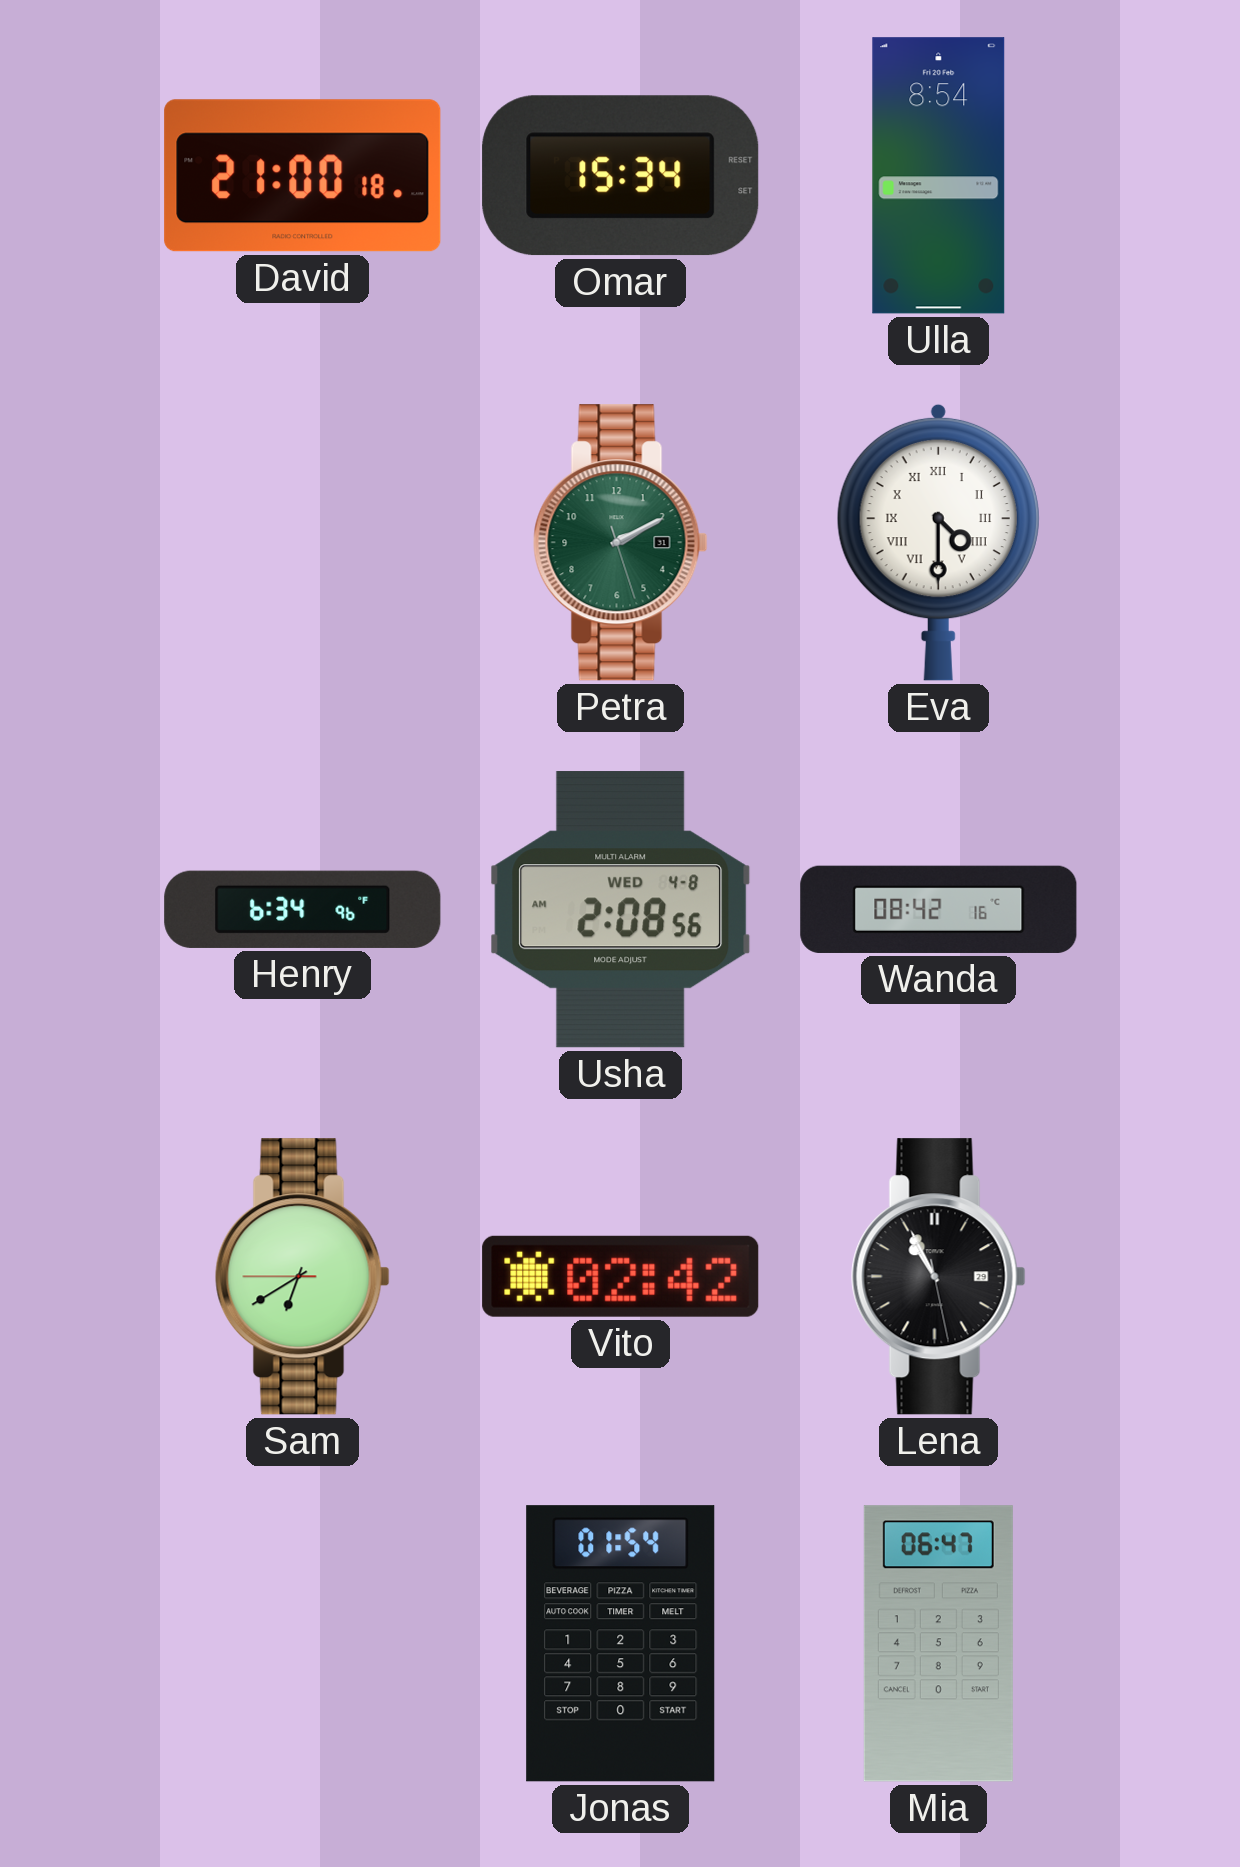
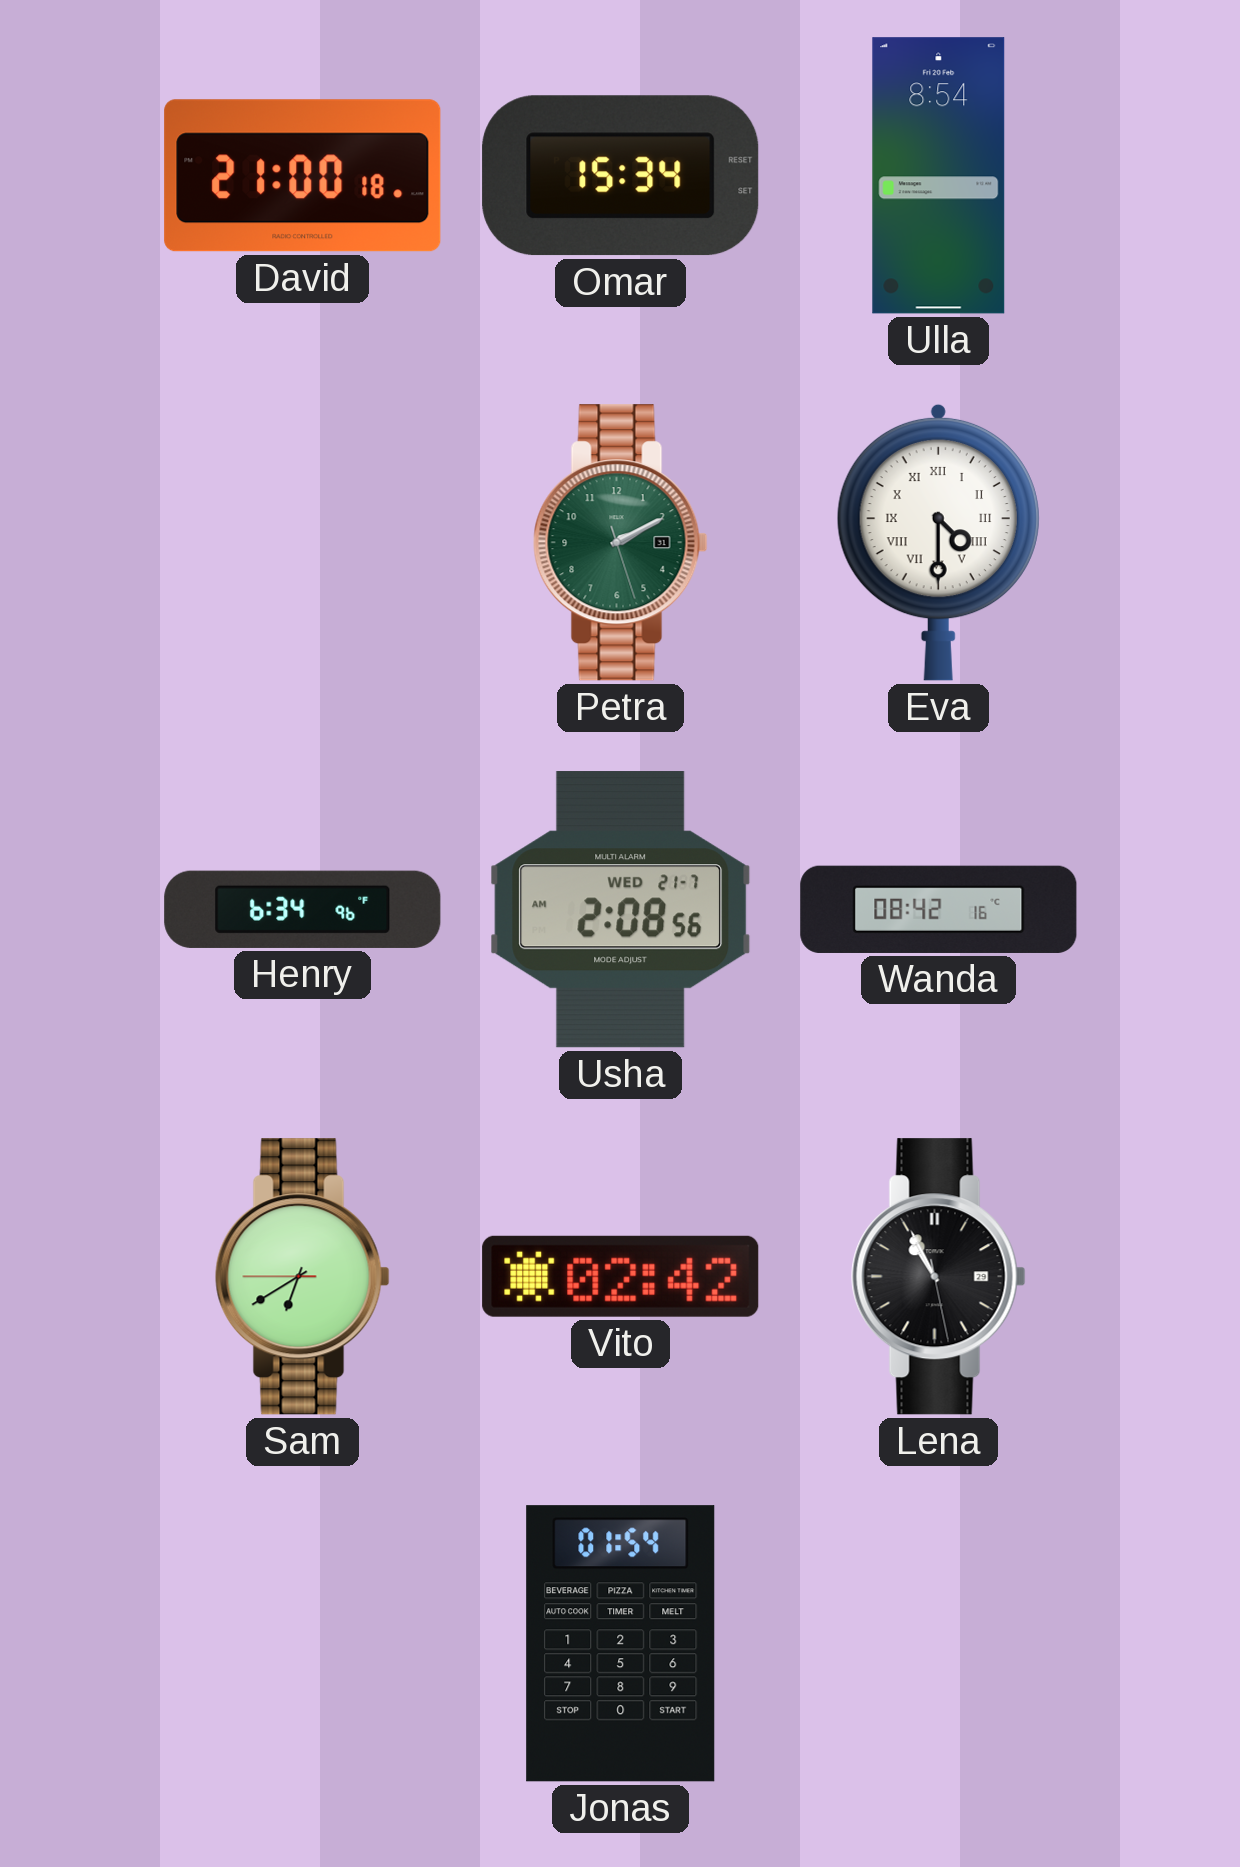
Usha date: WED 4-8 -> WED 21-7
Mia: 06:47 -> none
